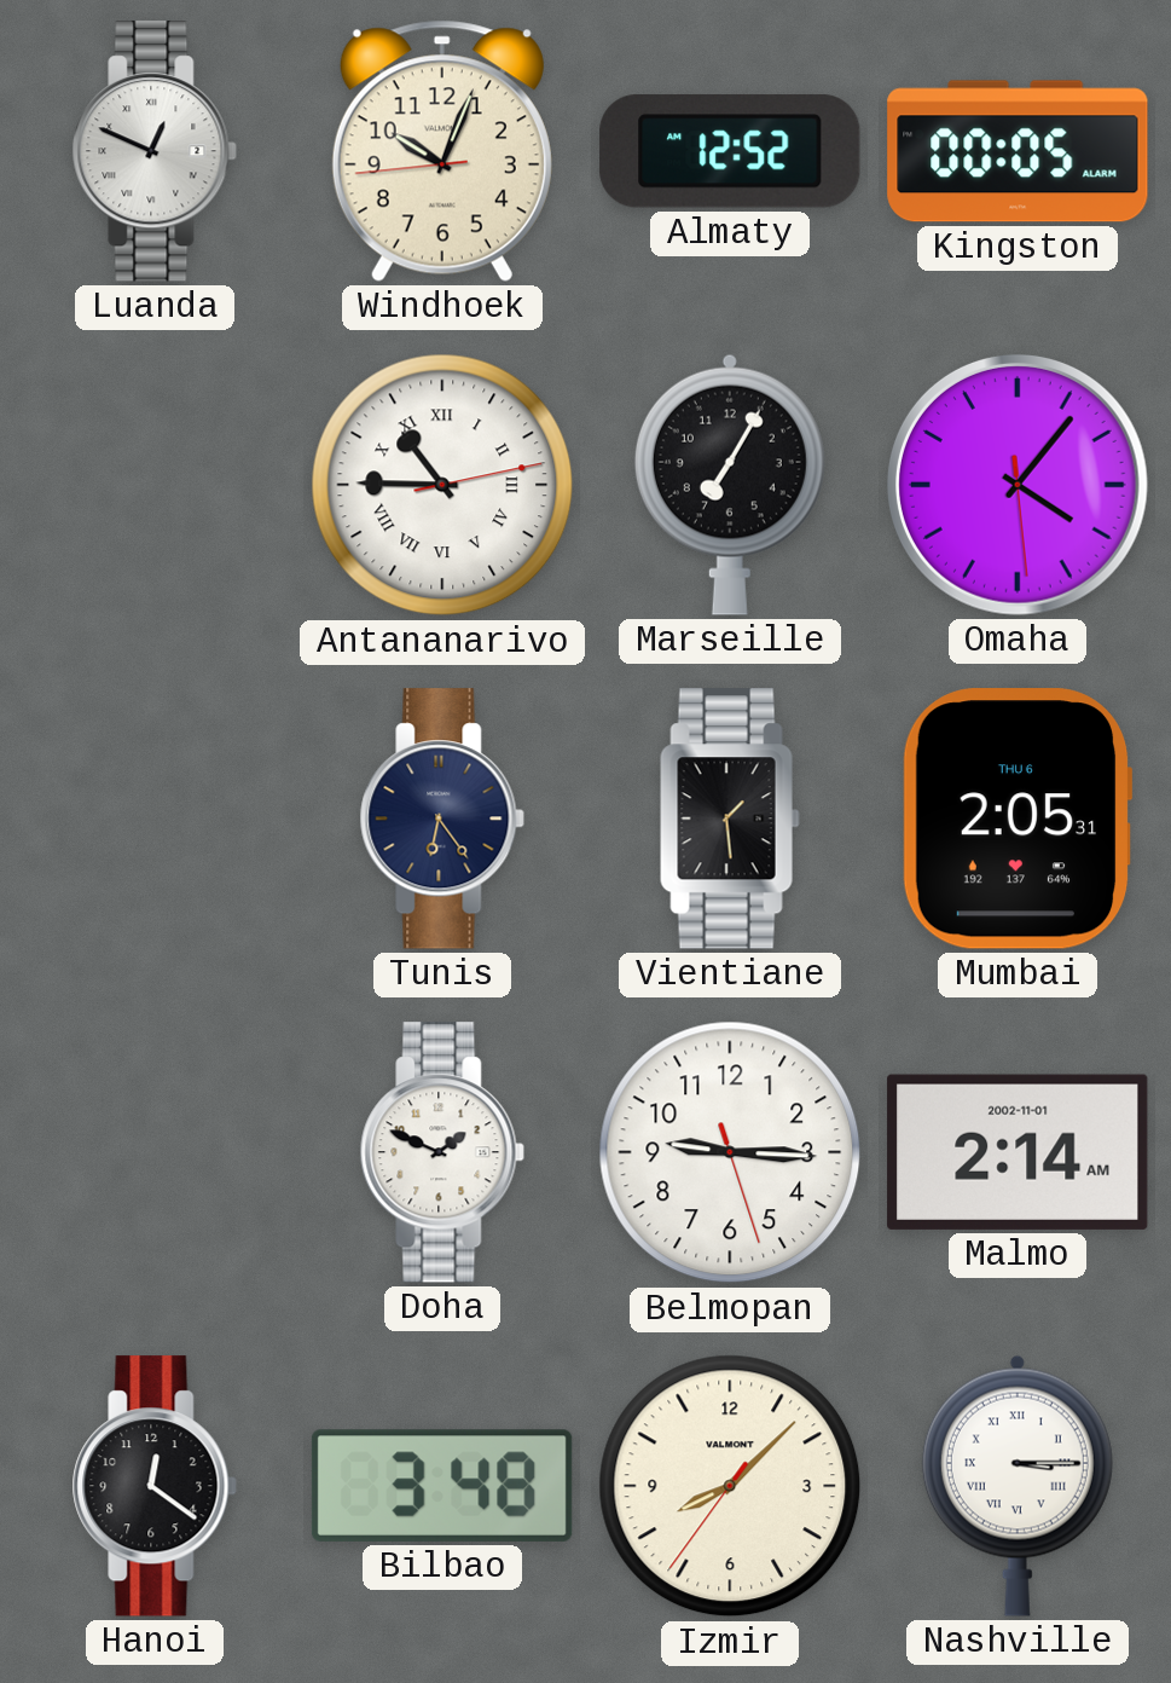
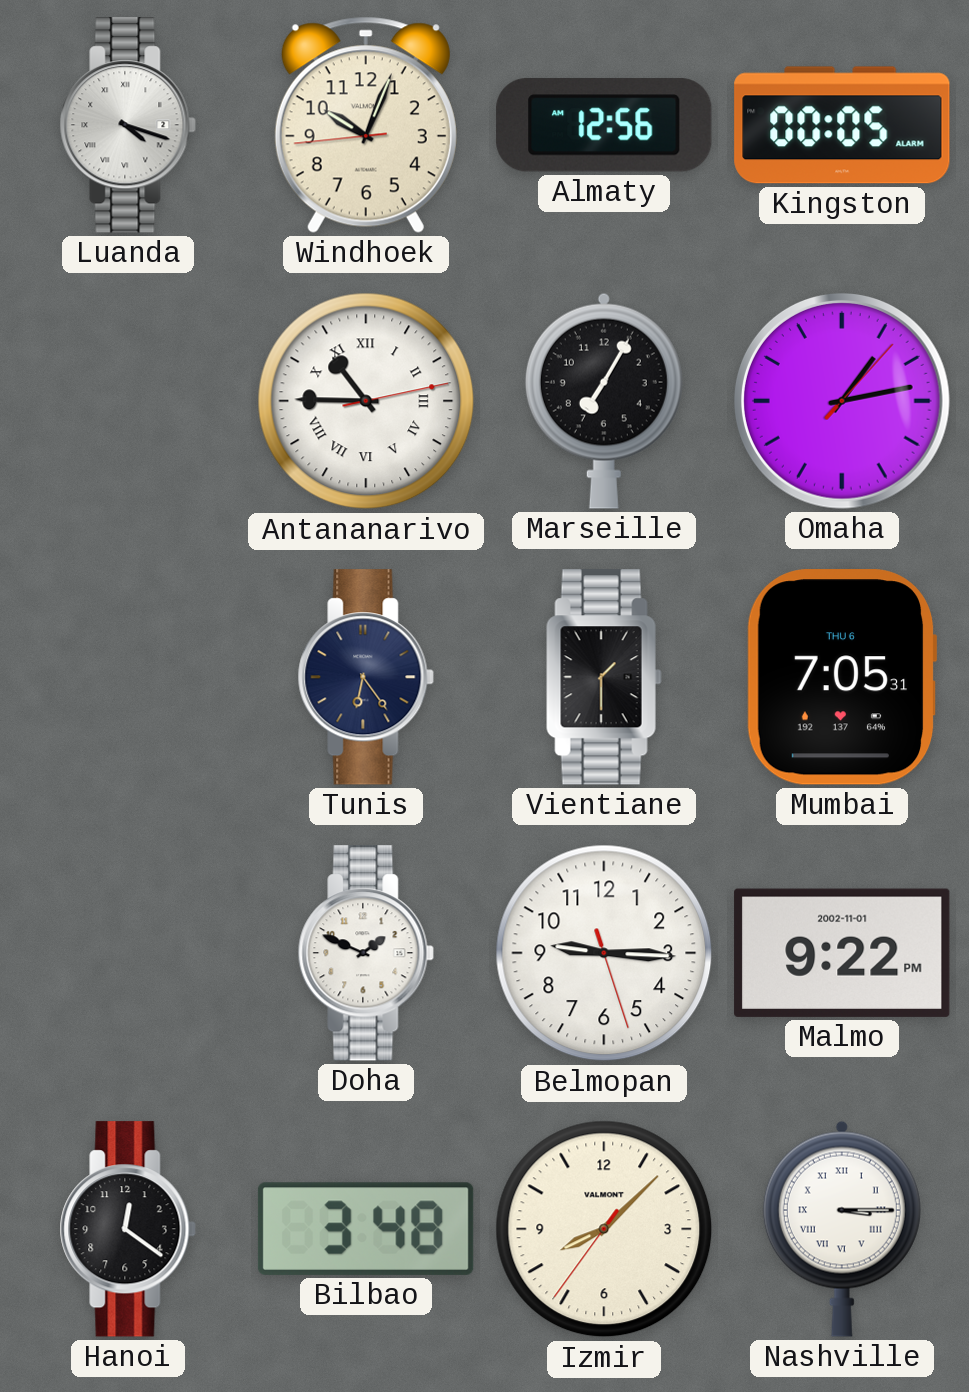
Luanda: 12:49 -> 4:18
Almaty: 12:52 -> 12:56
Omaha: 4:06 -> 1:13
Vientiane: 1:29 -> 1:30
Mumbai: 2:05 -> 7:05
Malmo: 2:14 -> 9:22
